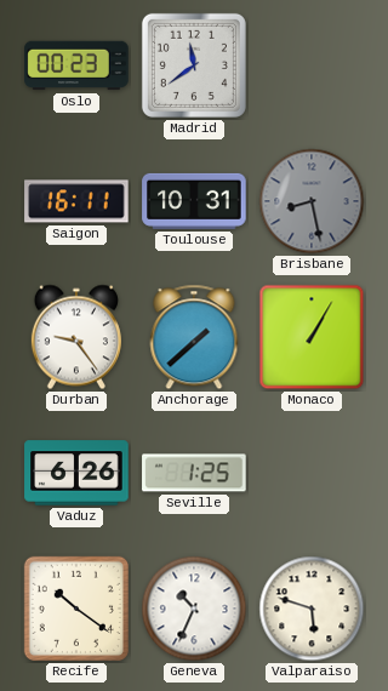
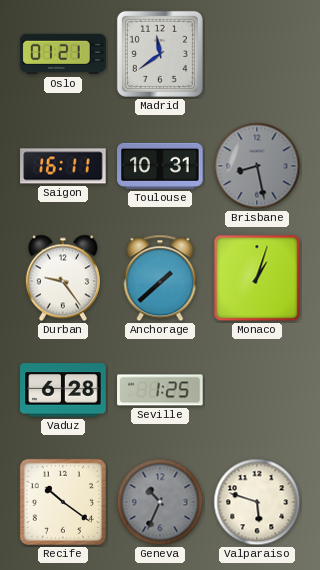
Oslo: 00:23 -> 01:21
Monaco: 1:05 -> 1:03
Vaduz: 6:26 -> 6:28
Geneva dial: white -> grey
